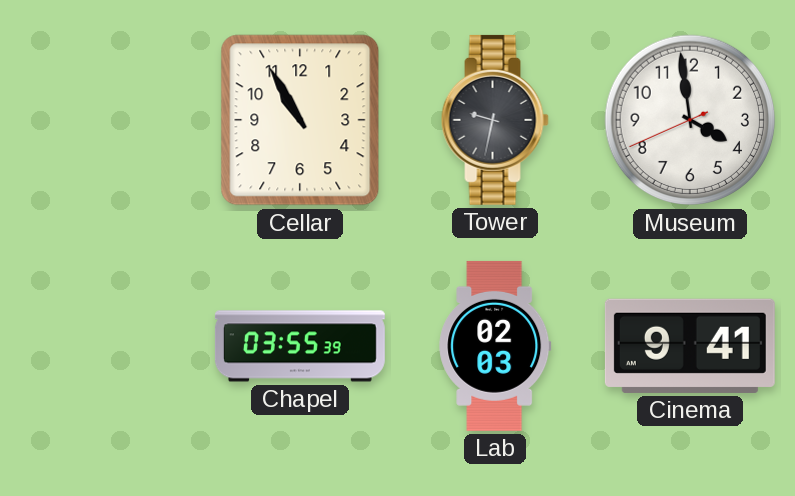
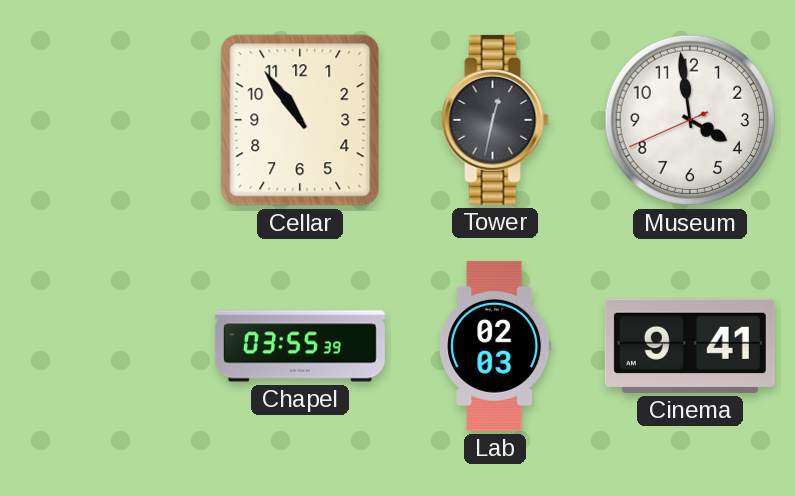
Cellar: 10:55 -> 10:54
Tower: 9:32 -> 12:32
